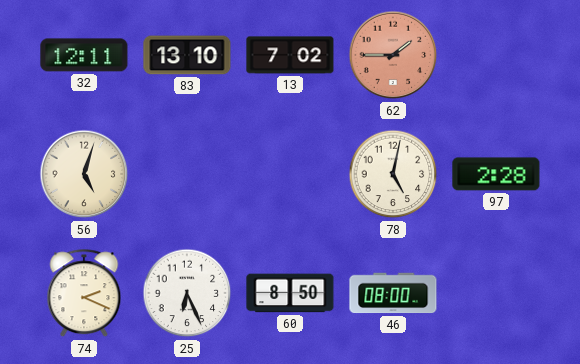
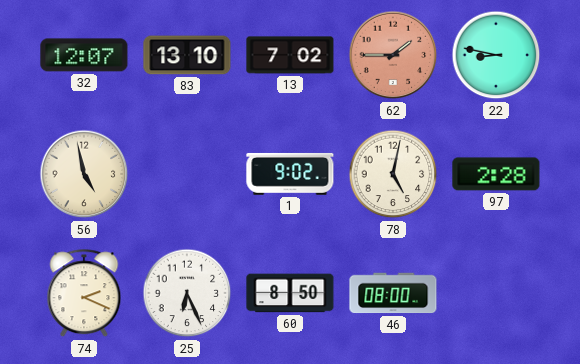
32: 12:11 -> 12:07
22: none -> 8:47
56: 5:03 -> 4:58
1: none -> 9:02
